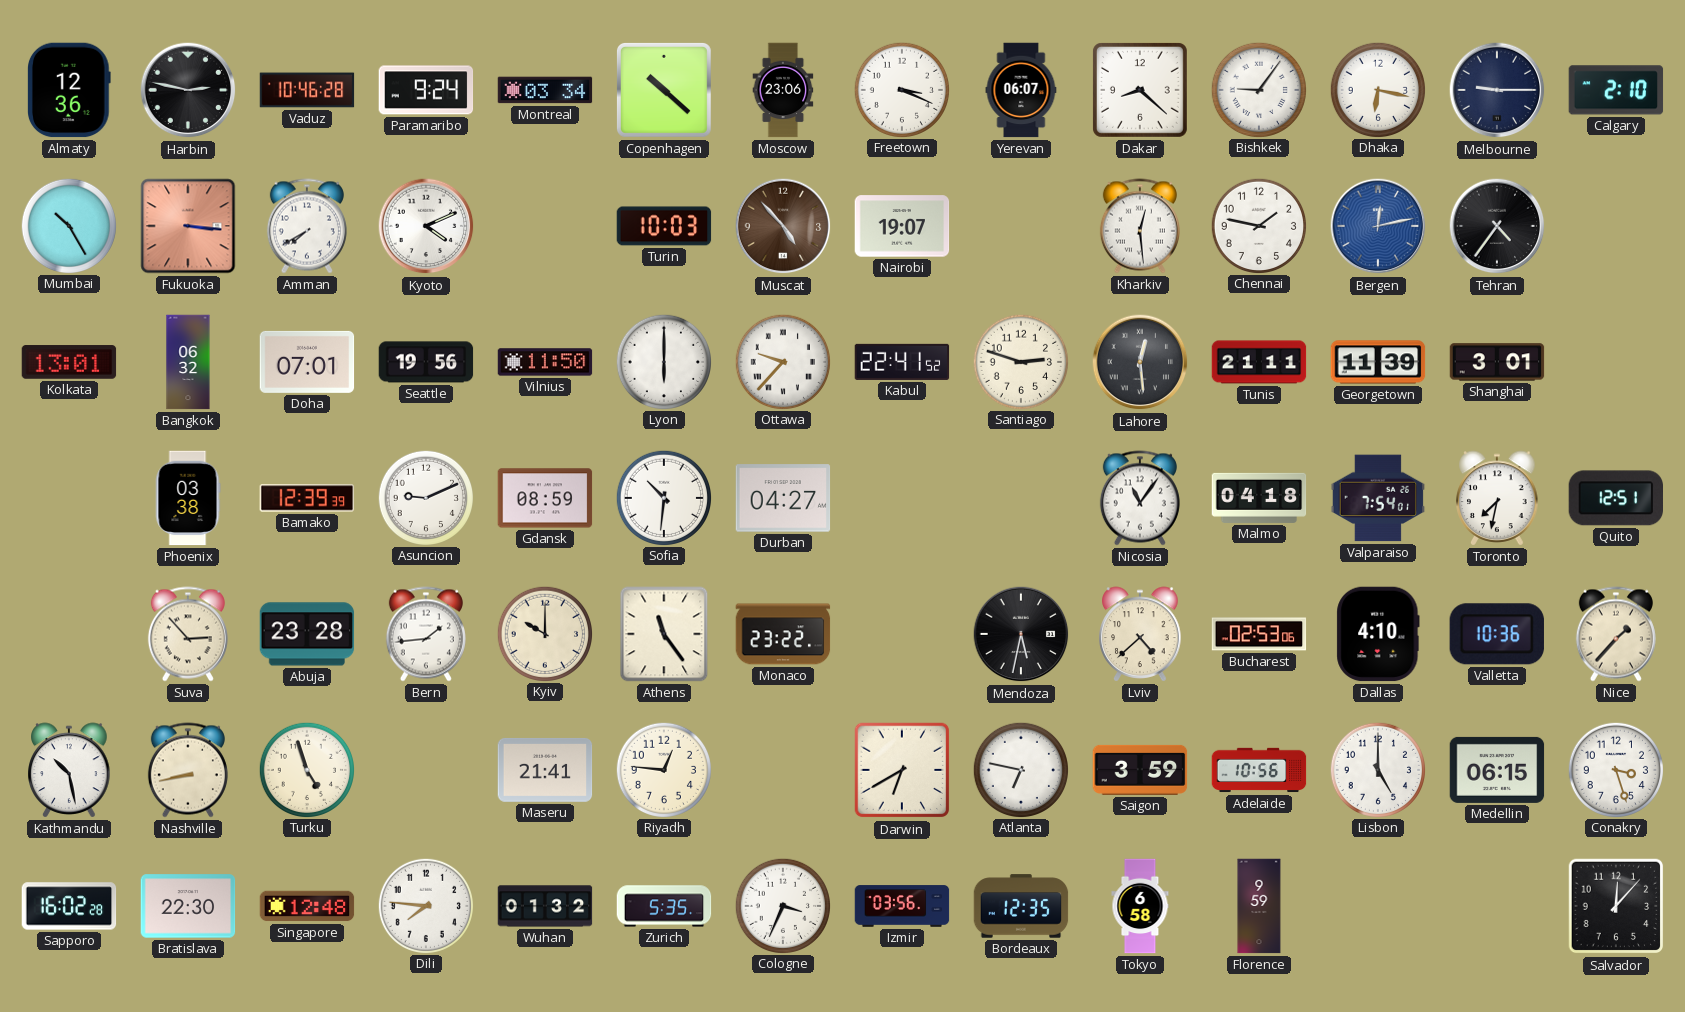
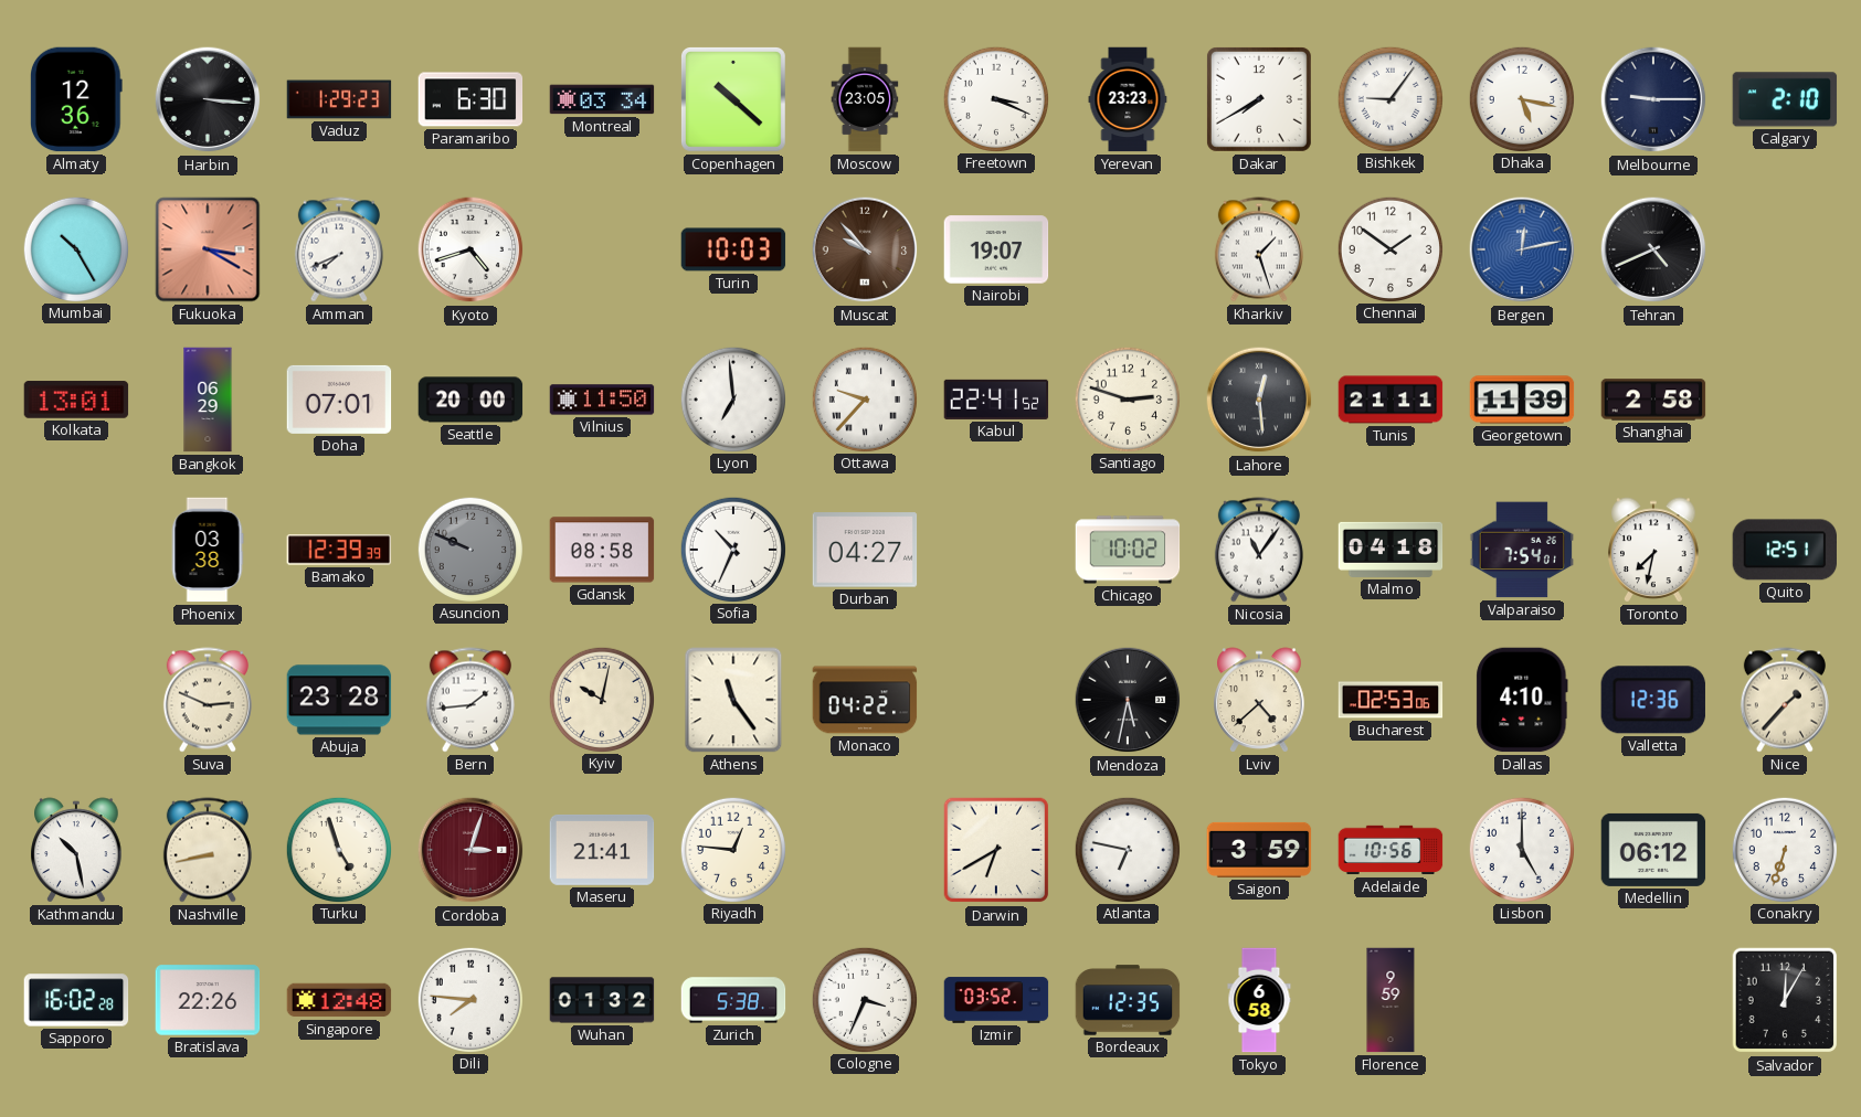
Harbin: 2:47 -> 3:16
Vaduz: 10:46 -> 1:29
Paramaribo: 9:24 -> 6:30
Moscow: 23:06 -> 23:05
Yerevan: 06:07 -> 23:23
Dakar: 8:22 -> 7:40
Dhaka: 6:17 -> 5:17
Fukuoka: 3:16 -> 3:20
Amman: 7:40 -> 7:41
Kyoto: 4:11 -> 4:42
Muscat: 4:53 -> 9:53
Kharkiv: 12:29 -> 1:27
Chennai: 1:47 -> 1:51
Tehran: 4:36 -> 4:41
Bangkok: 06:32 -> 06:29
Seattle: 19:56 -> 20:00
Lyon: 6:00 -> 6:59
Shanghai: 3:01 -> 2:58
Asuncion: 9:11 -> 9:49
Asuncion dial: white -> grey
Gdansk: 08:59 -> 08:58
Sofia: 10:31 -> 10:34
Chicago: none -> 10:02
Suva: 2:53 -> 2:49
Kyiv: 10:00 -> 10:02
Monaco: 23:22 -> 04:22
Valletta: 10:36 -> 12:36
Cordoba: none -> 3:03
Medellin: 06:15 -> 06:12
Conakry: 3:27 -> 6:33
Bratislava: 22:30 -> 22:26
Zurich: 5:35 -> 5:38
Izmir: 03:56 -> 03:52
Salvador: 12:07 -> 12:05
